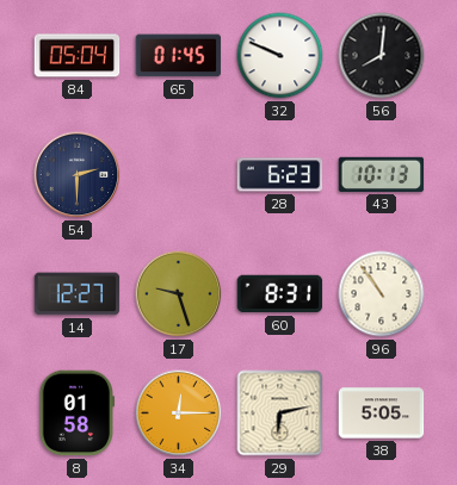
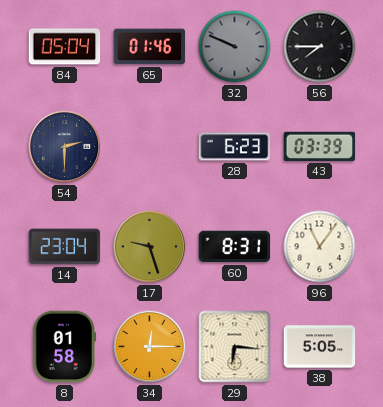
65: 01:45 -> 01:46
32 dial: white -> grey
56: 8:01 -> 7:45
43: 10:13 -> 03:39
14: 12:27 -> 23:04
96: 10:54 -> 11:06
29: 6:13 -> 6:16
